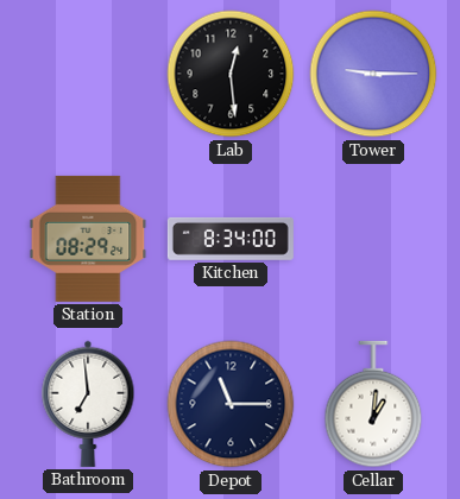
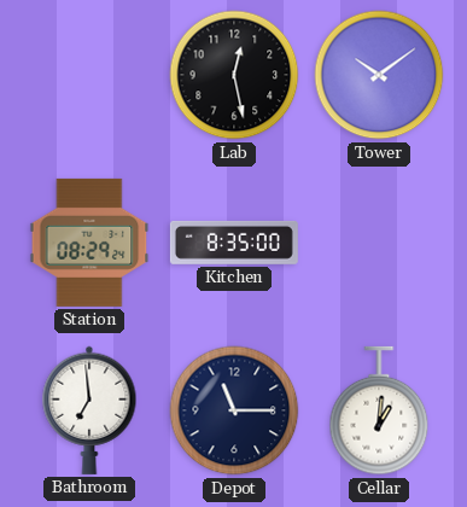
Lab: 12:29 -> 12:28
Tower: 9:15 -> 10:09
Kitchen: 8:34 -> 8:35
